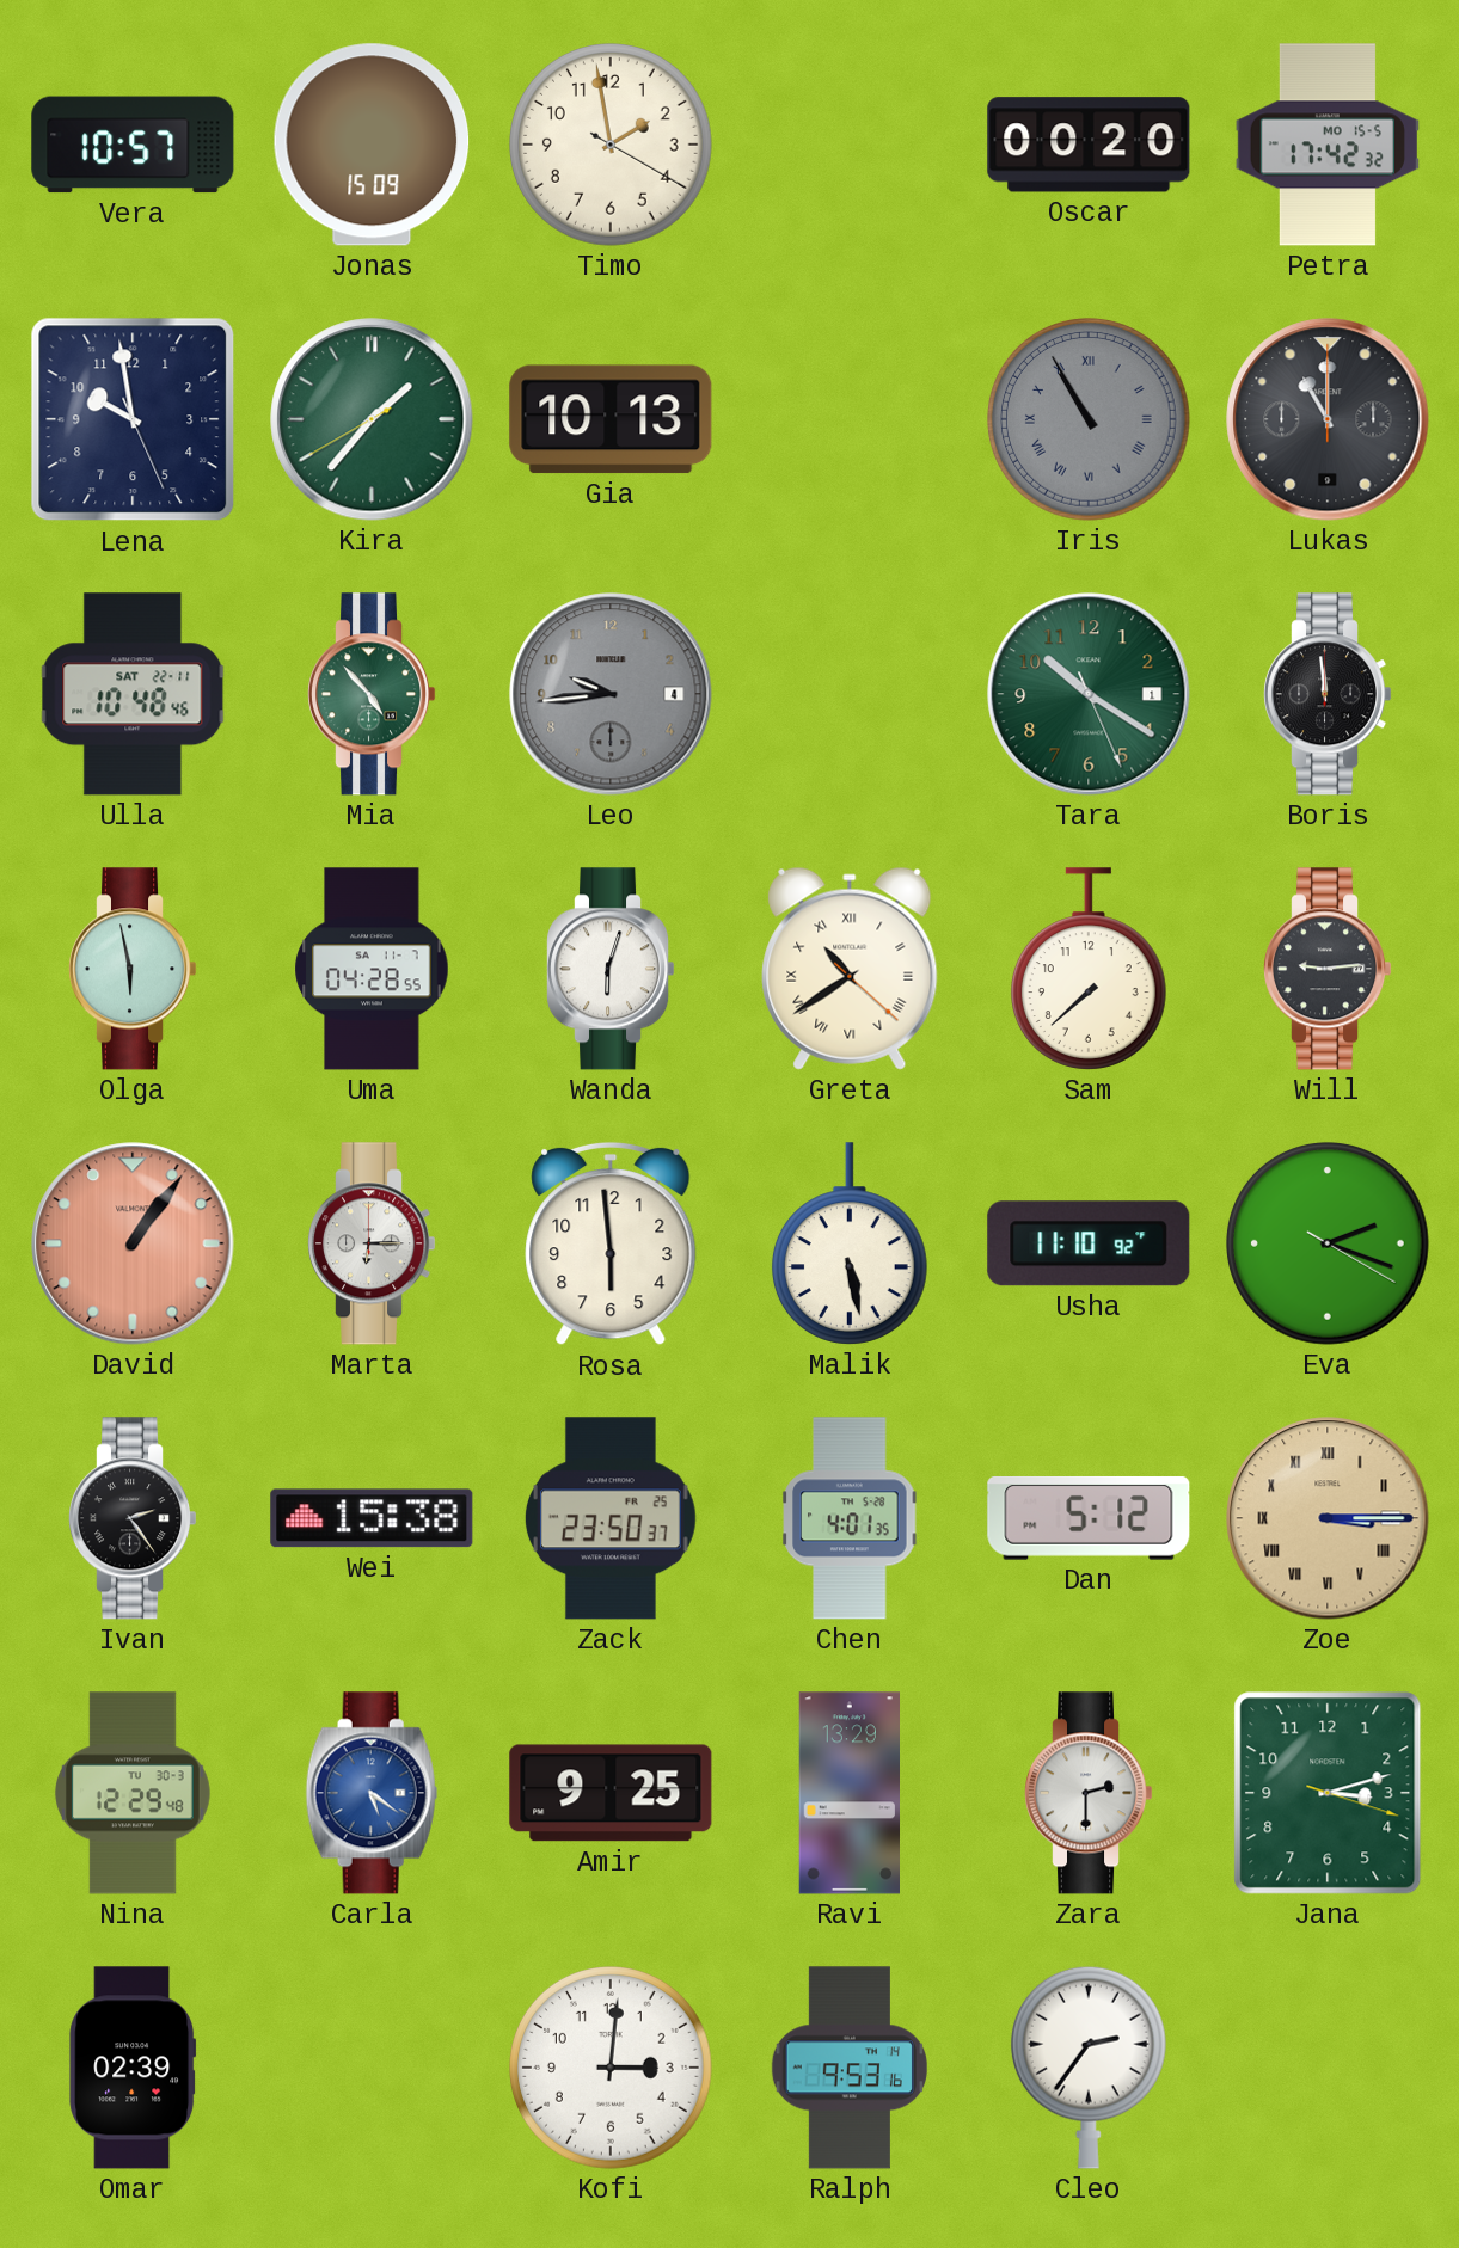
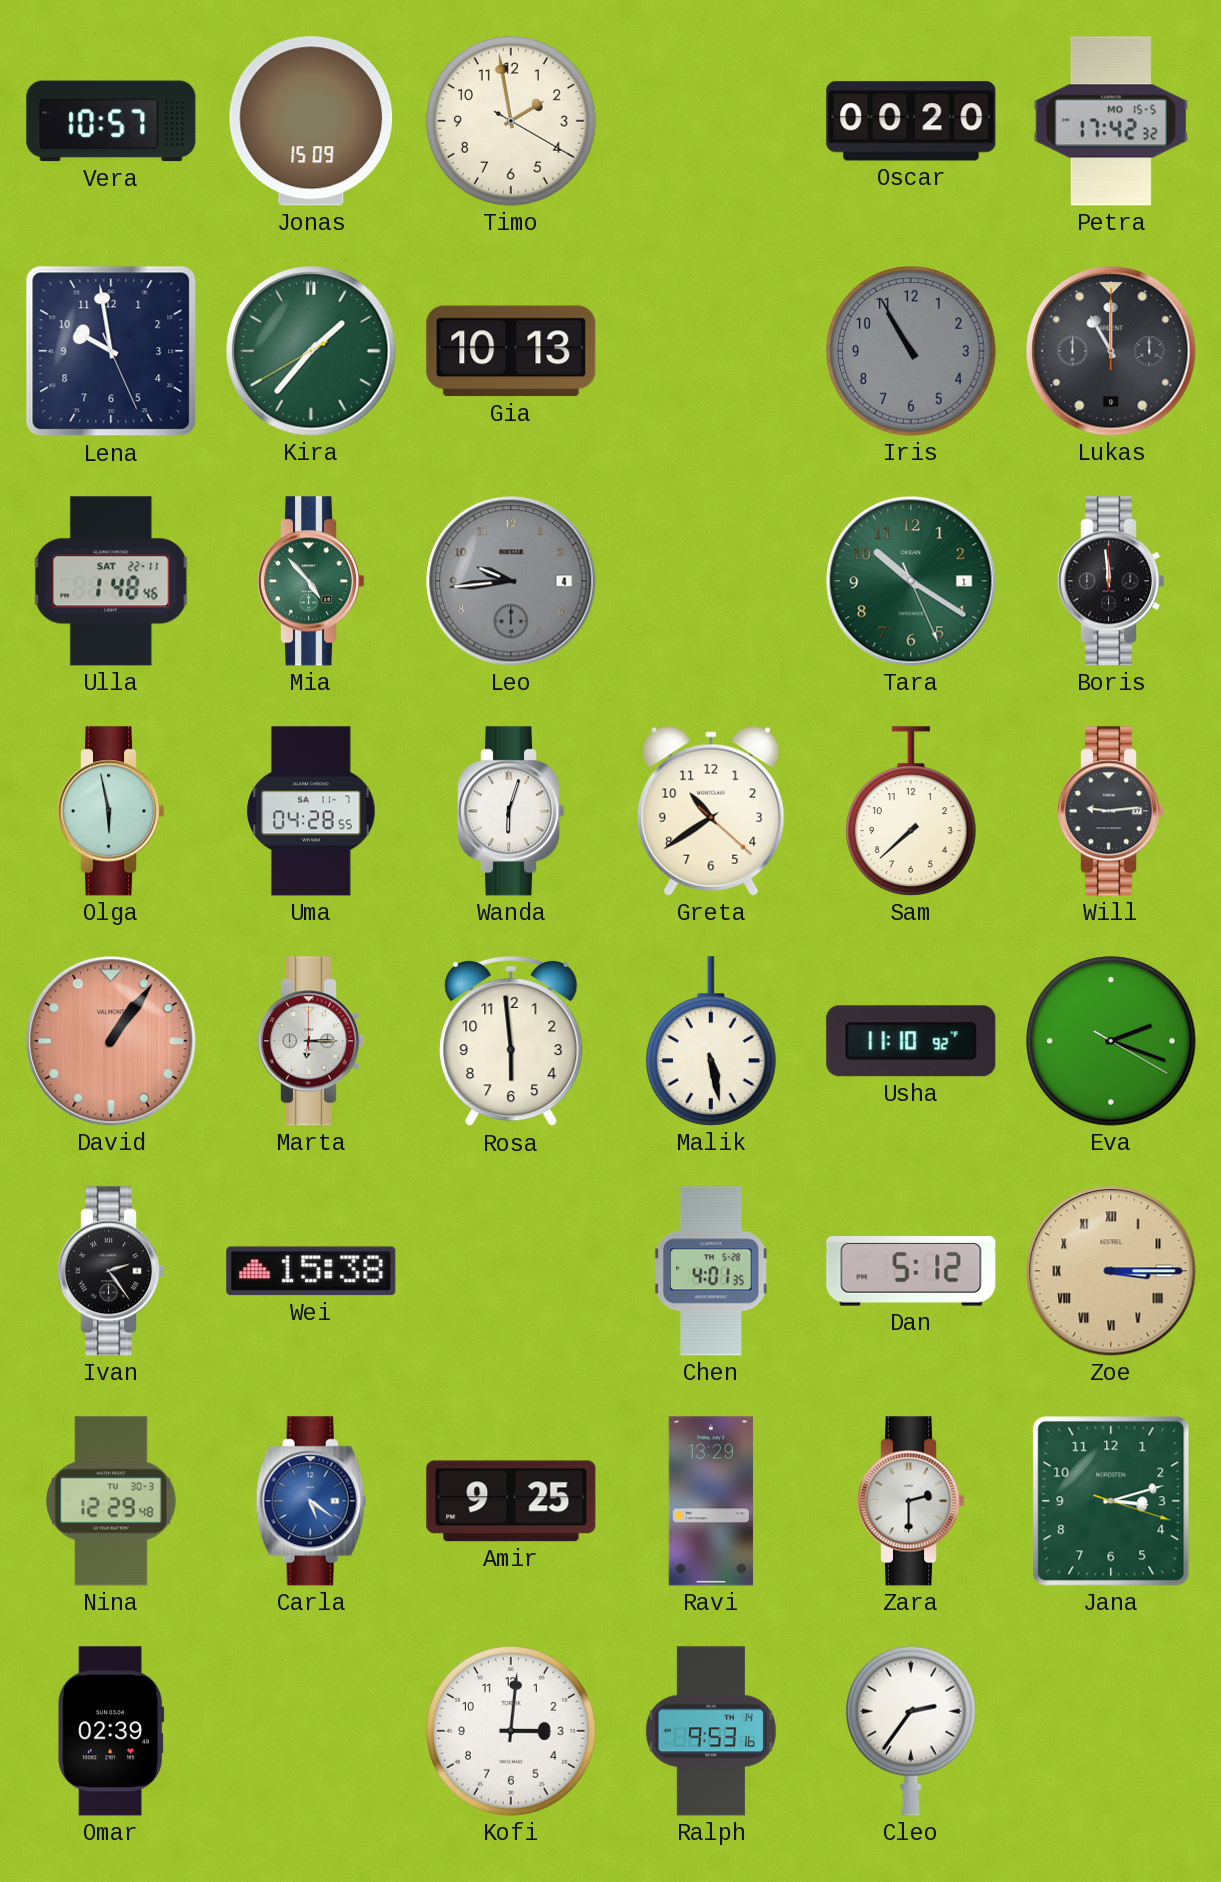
Iris numerals: Roman -> Arabic
Ulla: 10:48 -> 1:48
Greta numerals: Roman -> Arabic
Zack: 23:50 -> none
